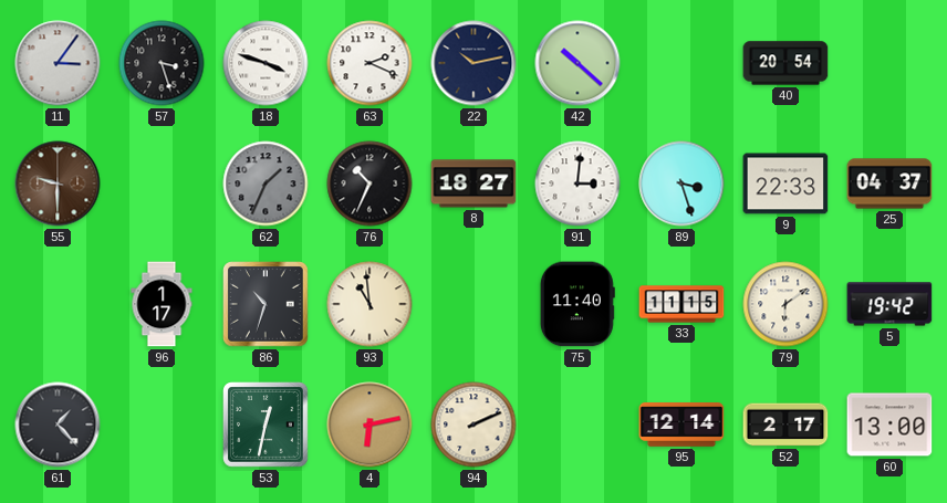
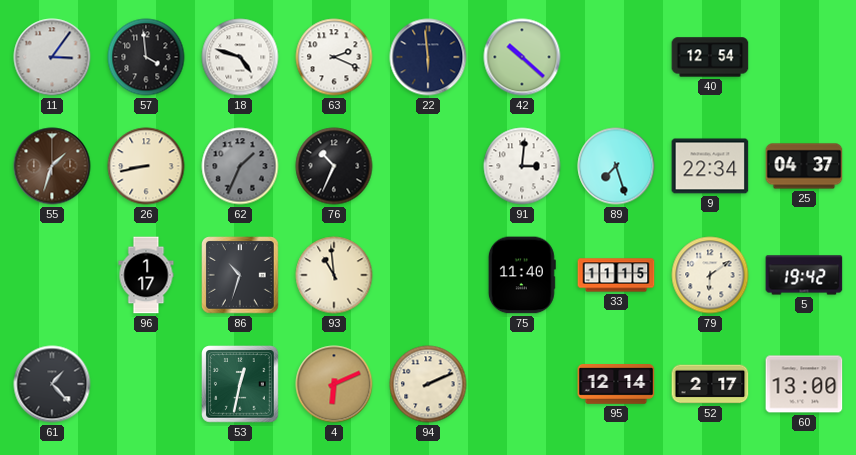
57: 3:27 -> 3:59
18: 3:48 -> 4:48
22: 10:13 -> 5:59
40: 20:54 -> 12:54
55: 9:30 -> 1:33
26: none -> 8:43
8: 18:27 -> none
89: 3:27 -> 7:27
9: 22:33 -> 22:34
4: 6:13 -> 6:11
